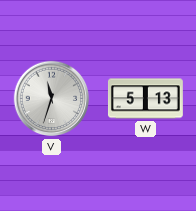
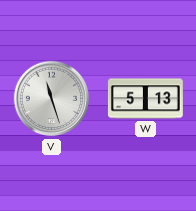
V: 11:33 -> 11:27
